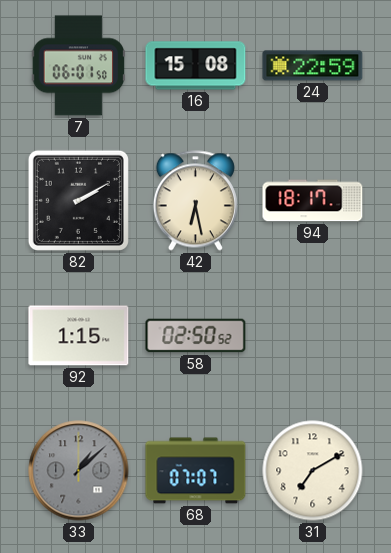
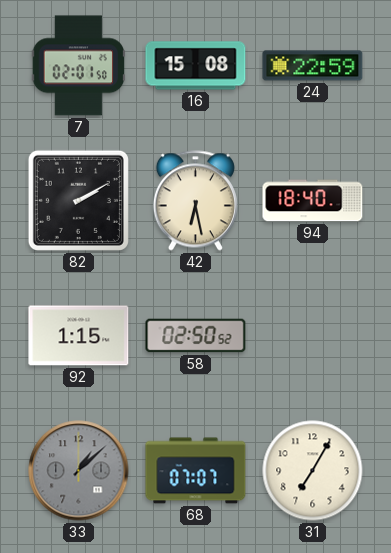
7: 06:01 -> 02:01
94: 18:17 -> 18:40
31: 7:10 -> 7:05
